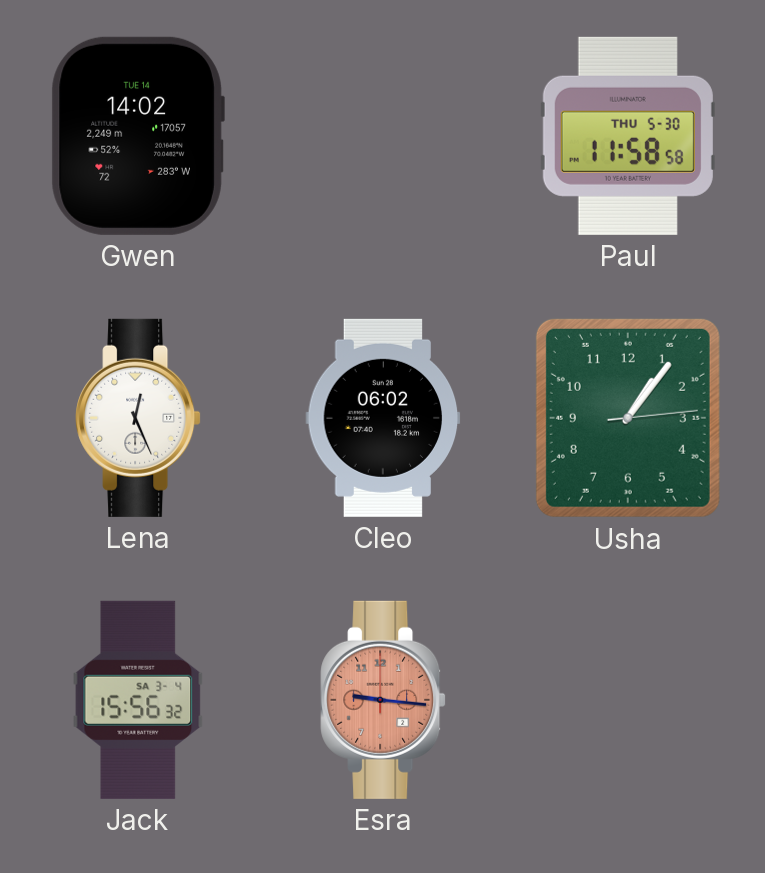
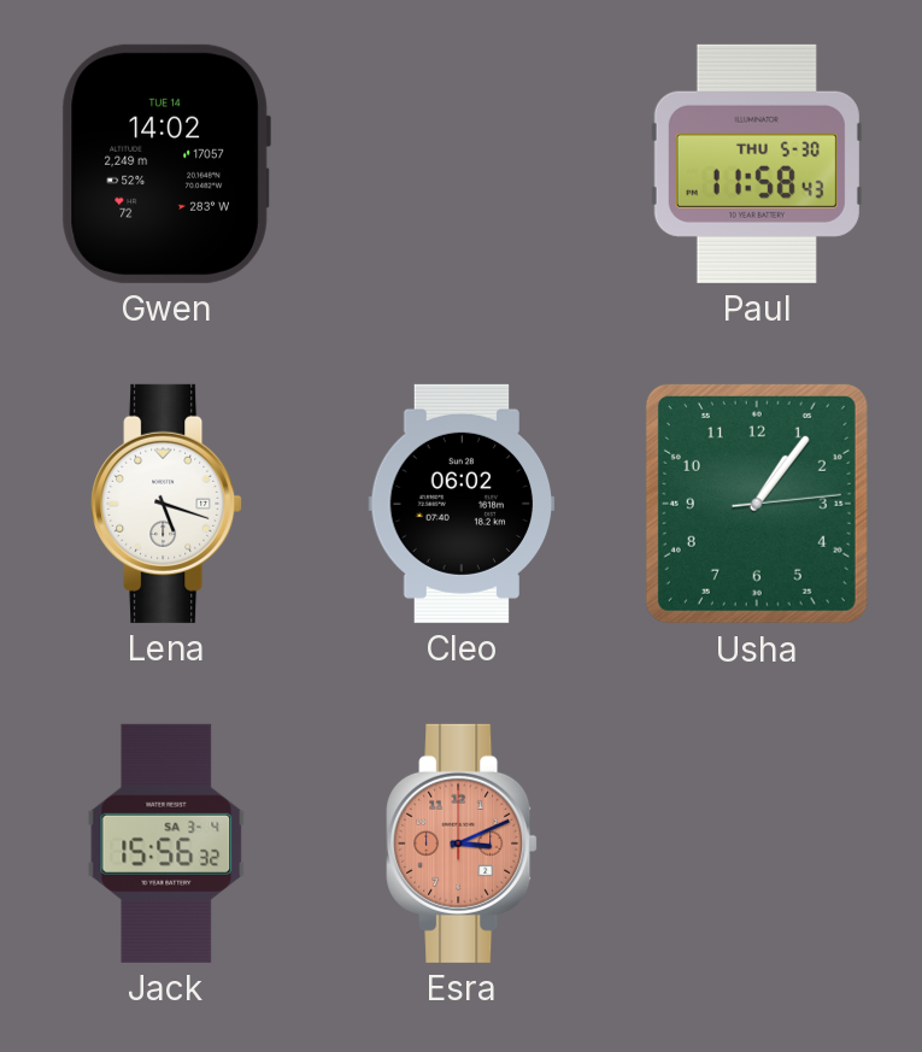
Paul: 11:58:58 -> 11:58:43
Lena: 12:26 -> 5:18
Esra: 9:16 -> 3:11
